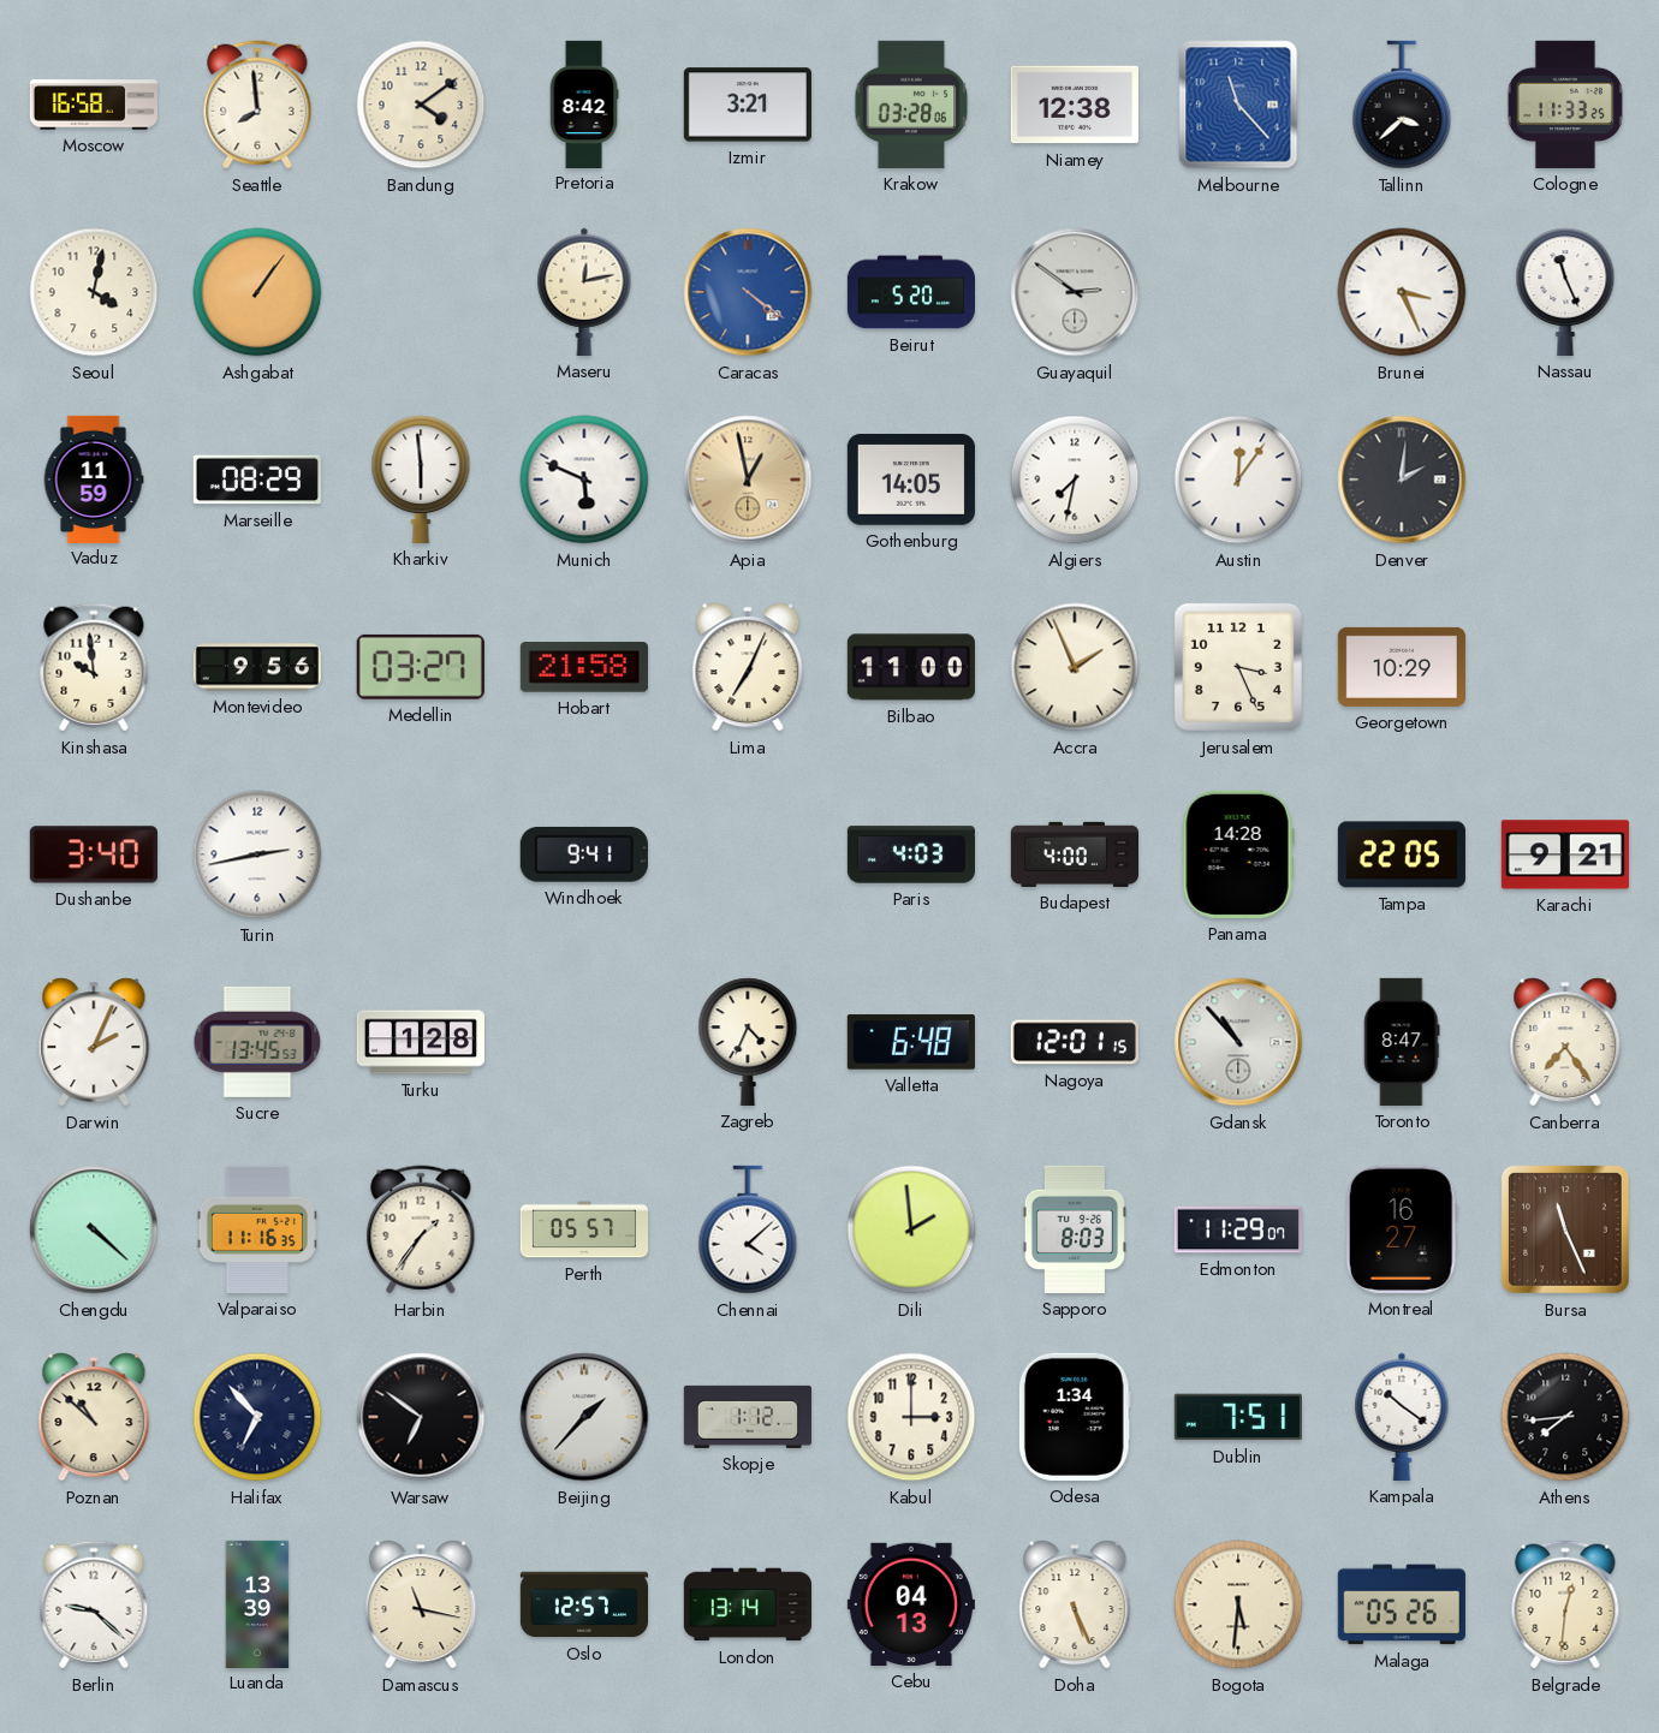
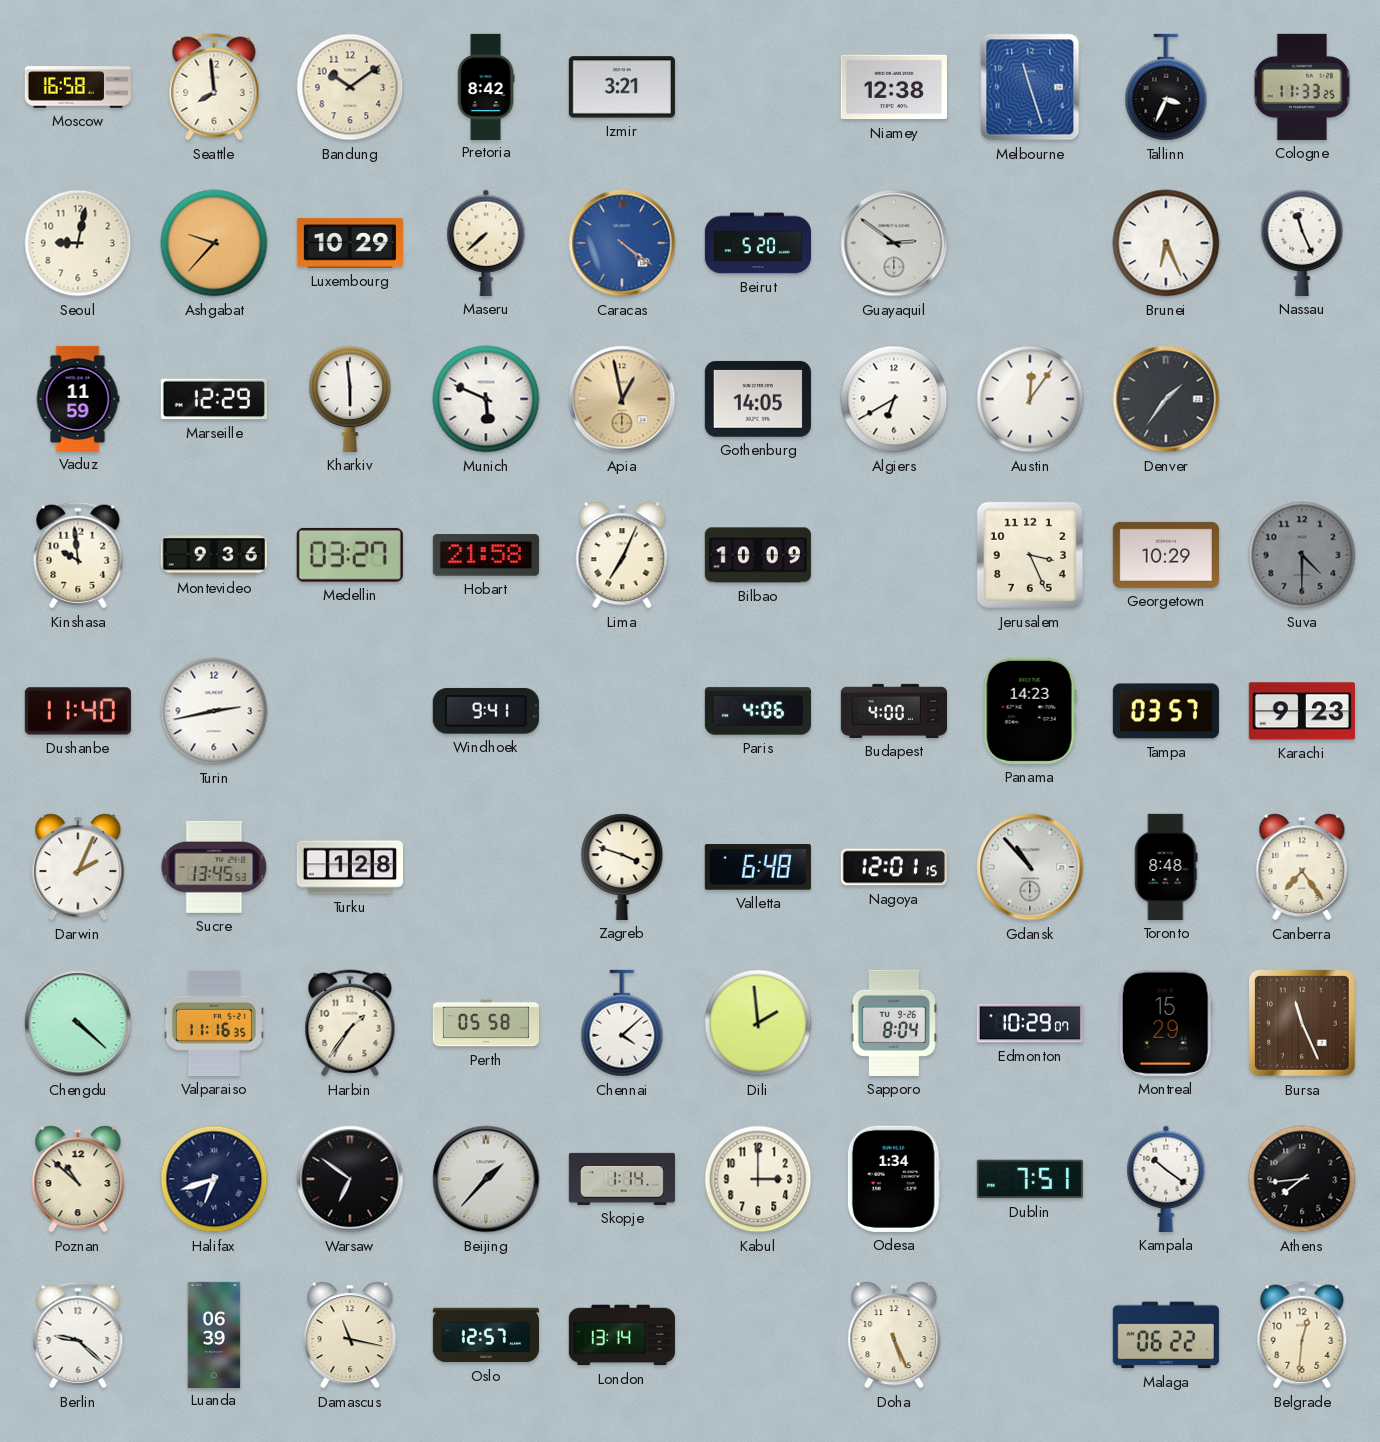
Bandung: 4:09 -> 10:09
Krakow: 03:28 -> none
Melbourne: 11:23 -> 11:27
Tallinn: 3:38 -> 3:34
Seoul: 4:02 -> 9:02
Ashgabat: 1:06 -> 9:37
Luxembourg: none -> 10:29
Maseru: 12:13 -> 7:38
Brunei: 3:26 -> 6:26
Marseille: 08:29 -> 12:29
Algiers: 7:32 -> 6:40
Denver: 2:01 -> 1:36
Montevideo: 9:56 -> 9:36
Bilbao: 11:00 -> 10:09
Accra: 1:56 -> none
Suva: none -> 4:30
Dushanbe: 3:40 -> 11:40
Paris: 4:03 -> 4:06
Panama: 14:28 -> 14:23
Tampa: 22:05 -> 03:57
Karachi: 9:21 -> 9:23
Zagreb: 4:34 -> 3:48
Toronto: 8:47 -> 8:48
Perth: 05:57 -> 05:58
Sapporo: 8:03 -> 8:04
Edmonton: 11:29 -> 10:29
Montreal: 16:27 -> 15:29
Halifax: 6:53 -> 6:42
Skopje: 1:12 -> 1:14
Luanda: 13:39 -> 06:39
Cebu: 04:13 -> none
Bogota: 5:31 -> none
Malaga: 05:26 -> 06:22
